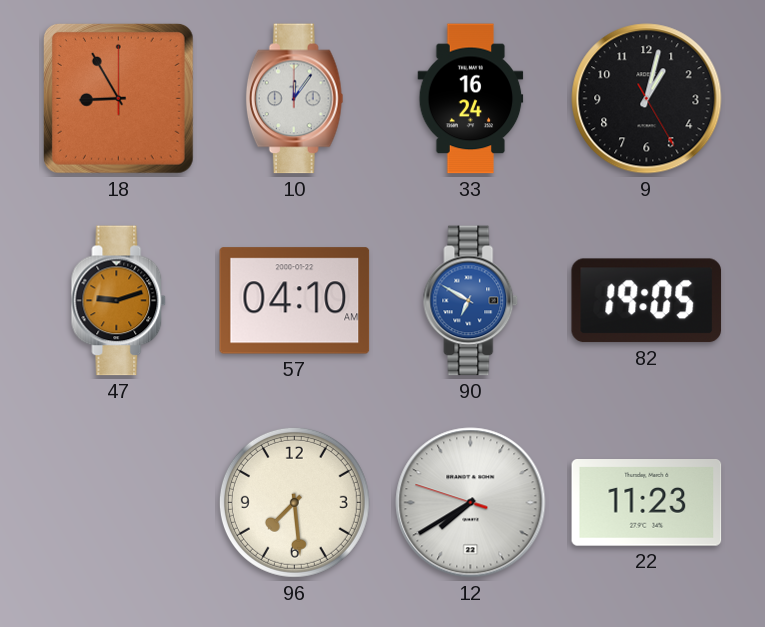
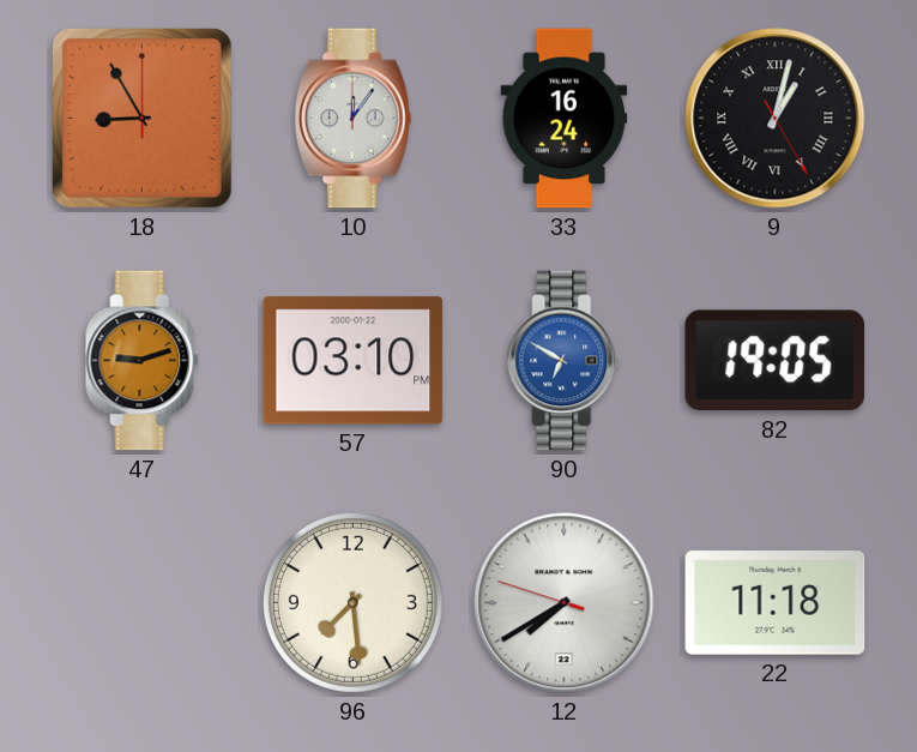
9 numerals: Arabic -> Roman
57: 04:10 -> 03:10
22: 11:23 -> 11:18
